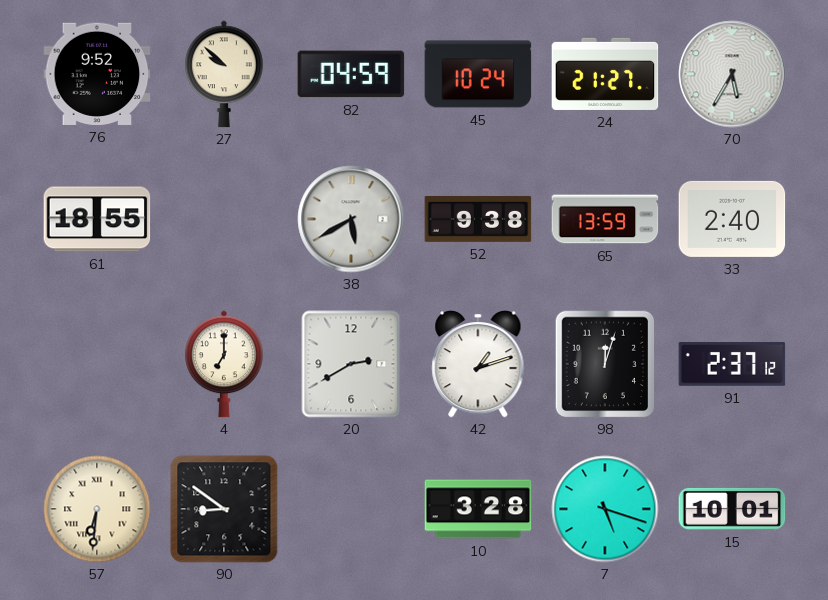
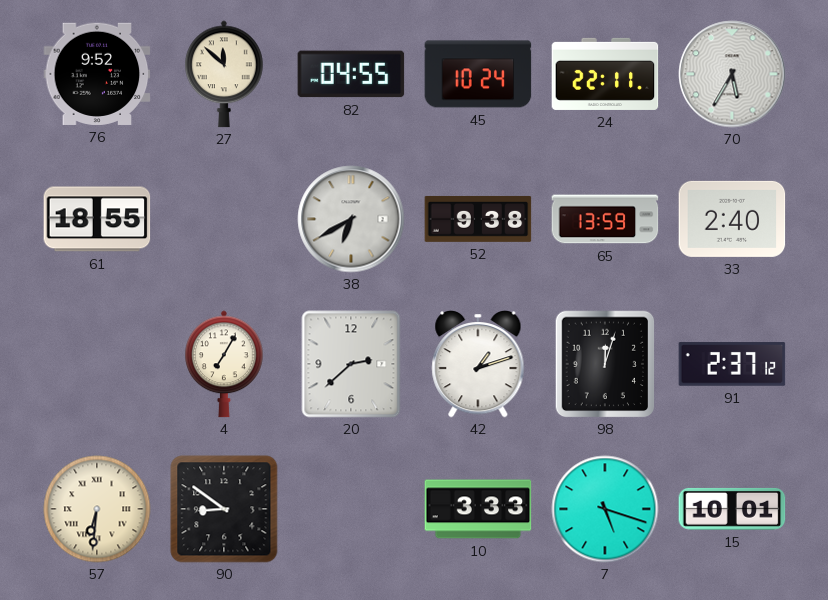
27: 9:52 -> 11:52
82: 04:59 -> 04:55
24: 21:27 -> 22:11
38: 5:40 -> 6:40
4: 7:00 -> 7:05
20: 2:40 -> 2:38
10: 3:28 -> 3:33
